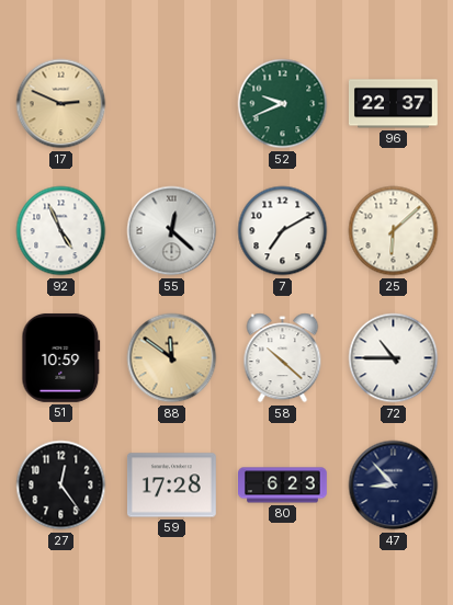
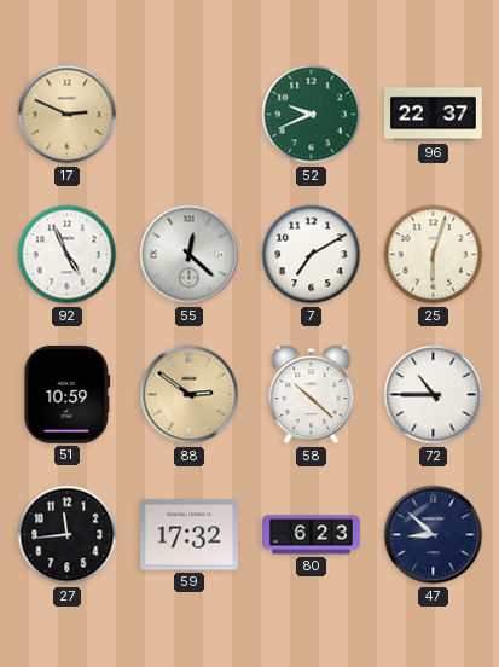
25: 6:08 -> 6:03
88: 11:51 -> 2:51
27: 12:24 -> 11:44
59: 17:28 -> 17:32
47: 8:53 -> 8:52
